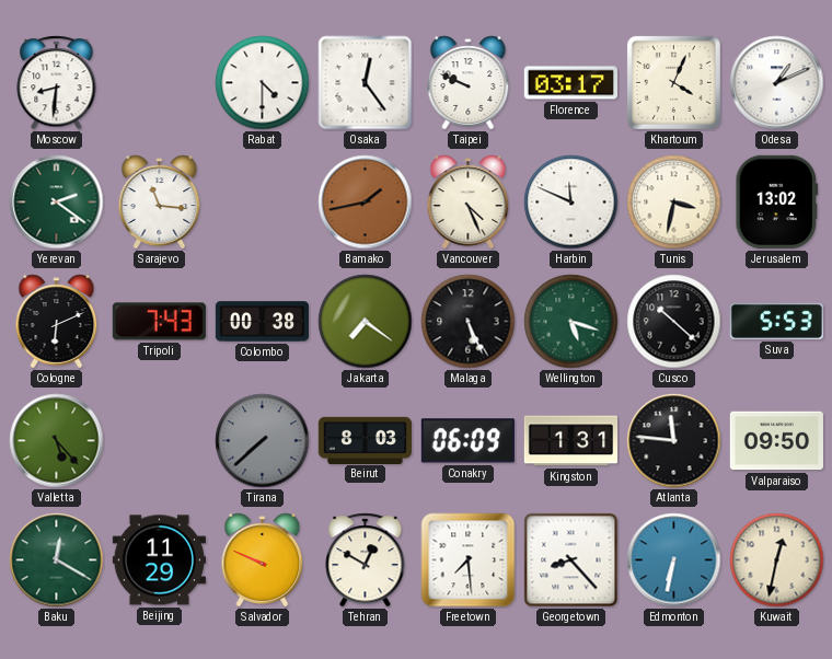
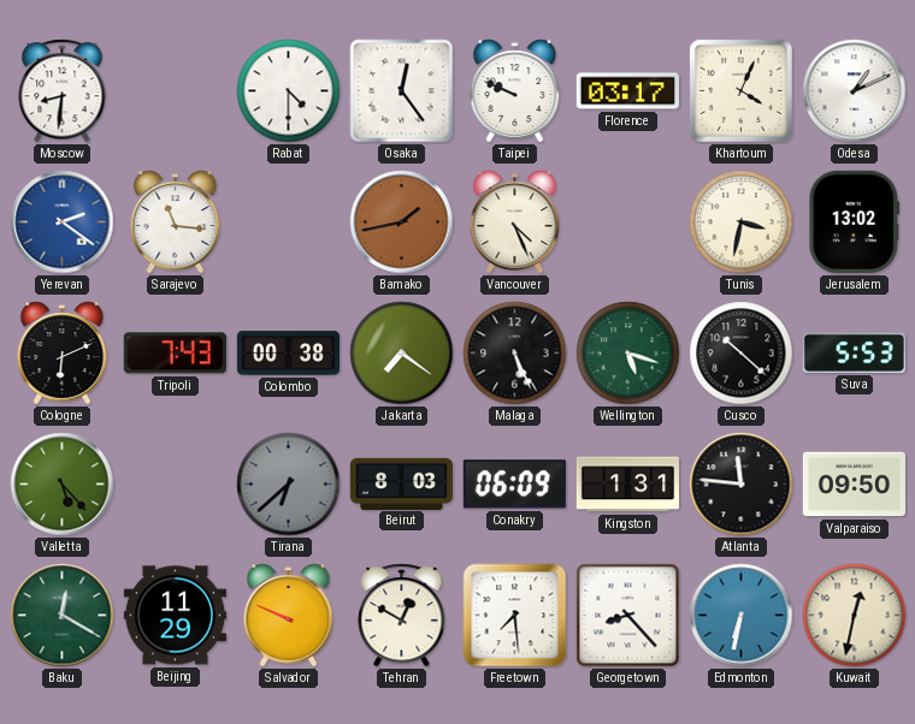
Yerevan dial: green -> blue
Harbin: 11:49 -> none
Tirana: 7:38 -> 6:38
